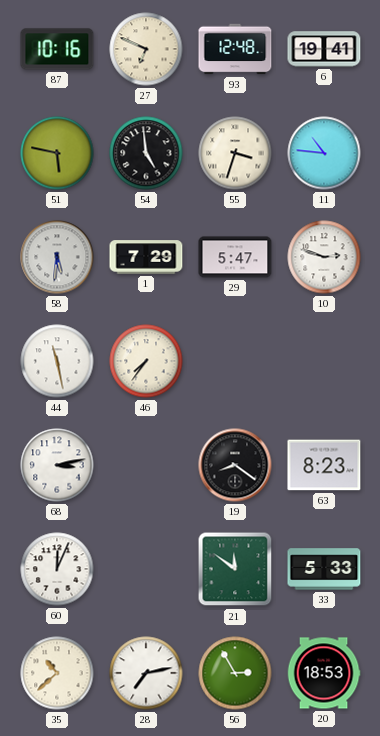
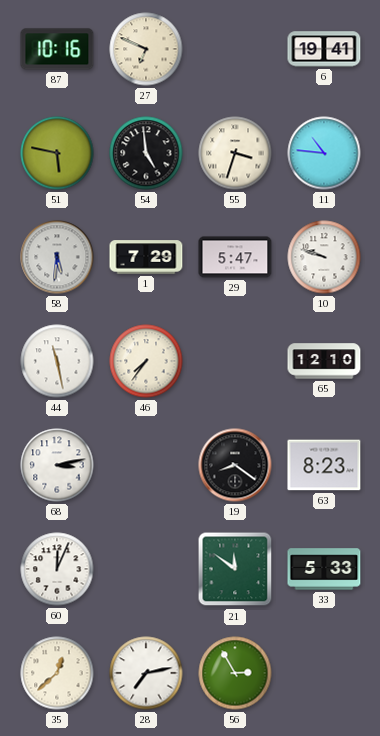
93: 12:48 -> none
10: 2:48 -> 9:48
65: none -> 12:10
35: 10:38 -> 12:38
20: 18:53 -> none
